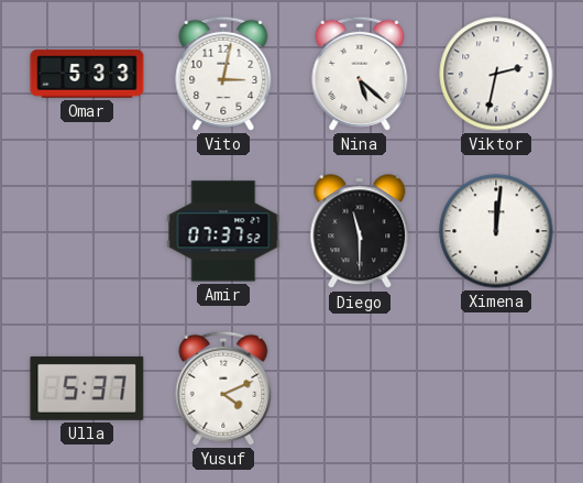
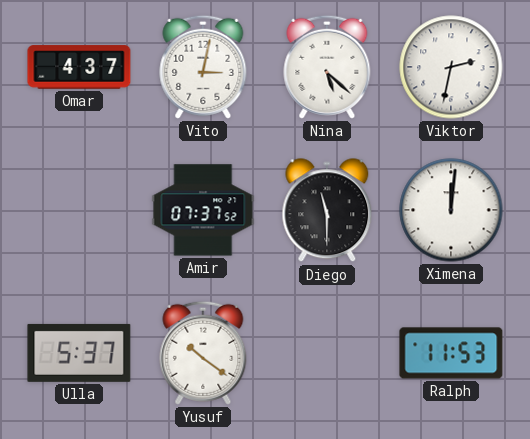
Omar: 5:33 -> 4:37
Yusuf: 4:11 -> 10:21
Ralph: none -> 11:53
